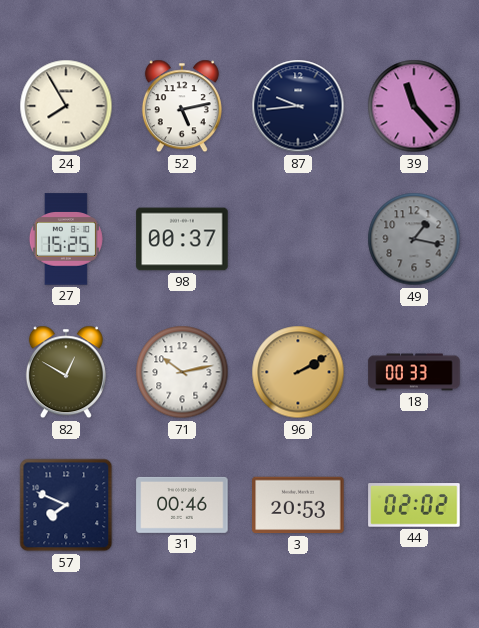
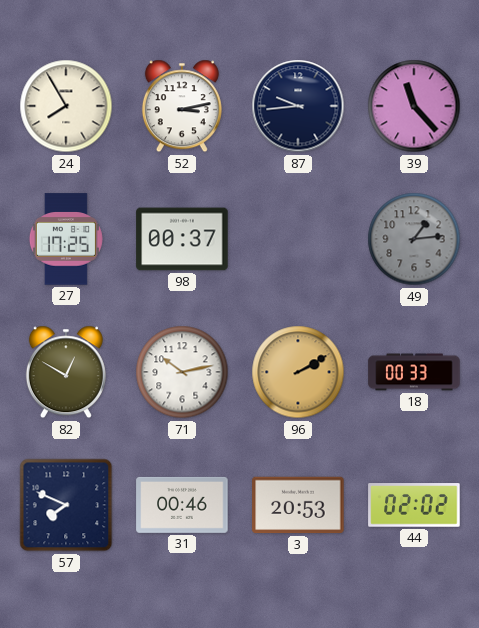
52: 5:13 -> 3:13
27: 15:25 -> 17:25
49: 1:17 -> 1:14
